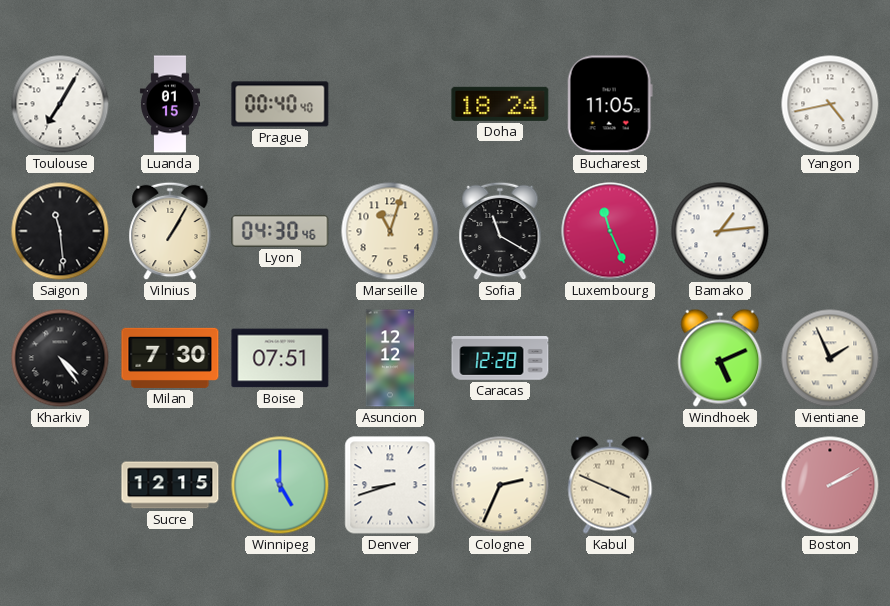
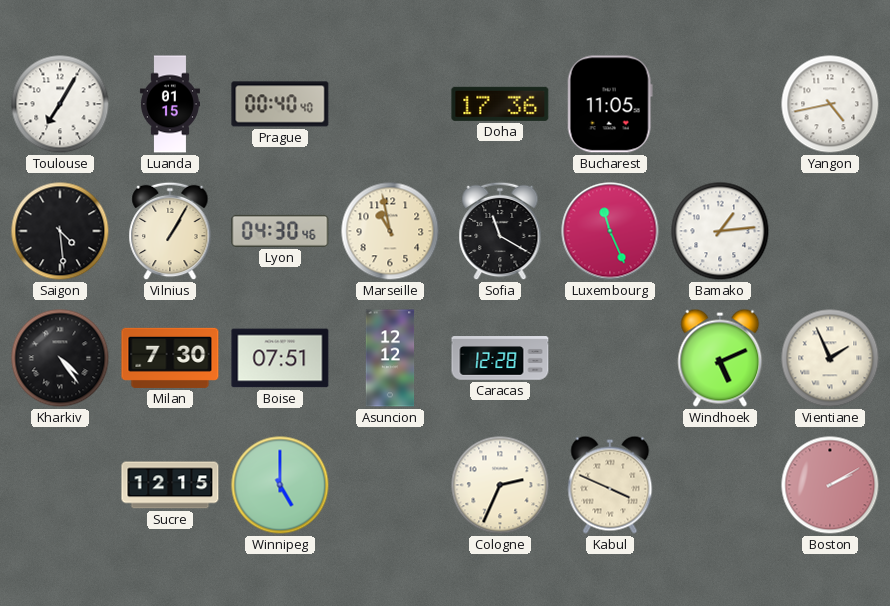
Doha: 18:24 -> 17:36
Saigon: 11:29 -> 4:29
Marseille: 11:03 -> 10:58
Denver: 8:42 -> none
